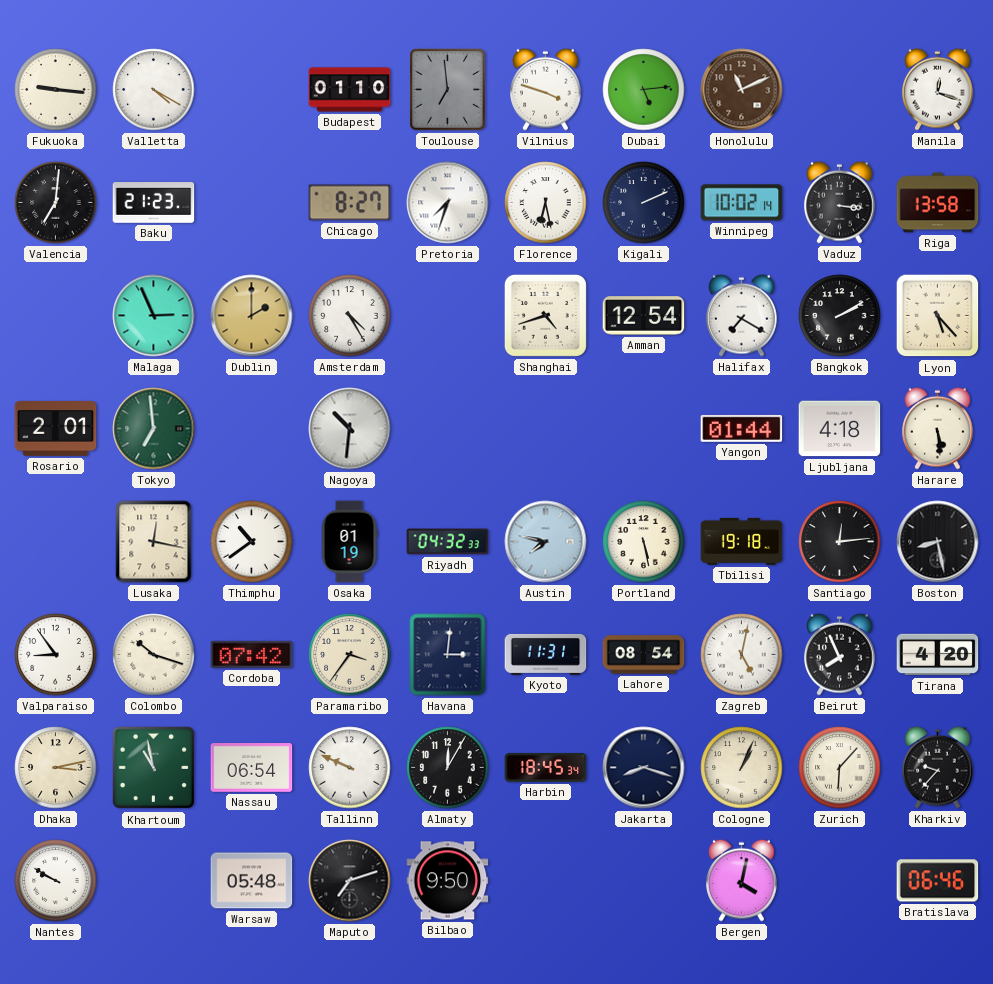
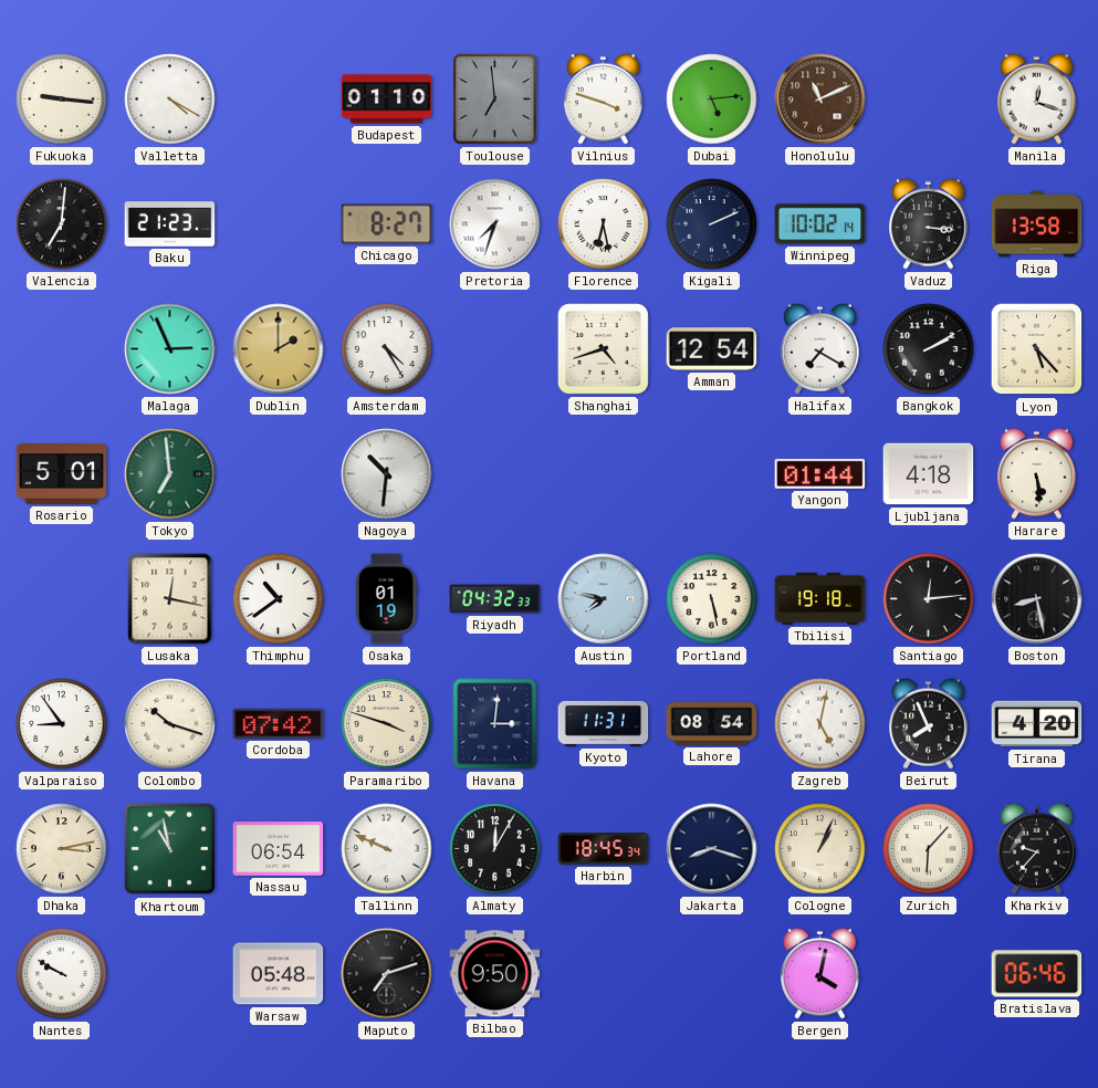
Rosario: 2:01 -> 5:01
Paramaribo: 3:36 -> 3:48
